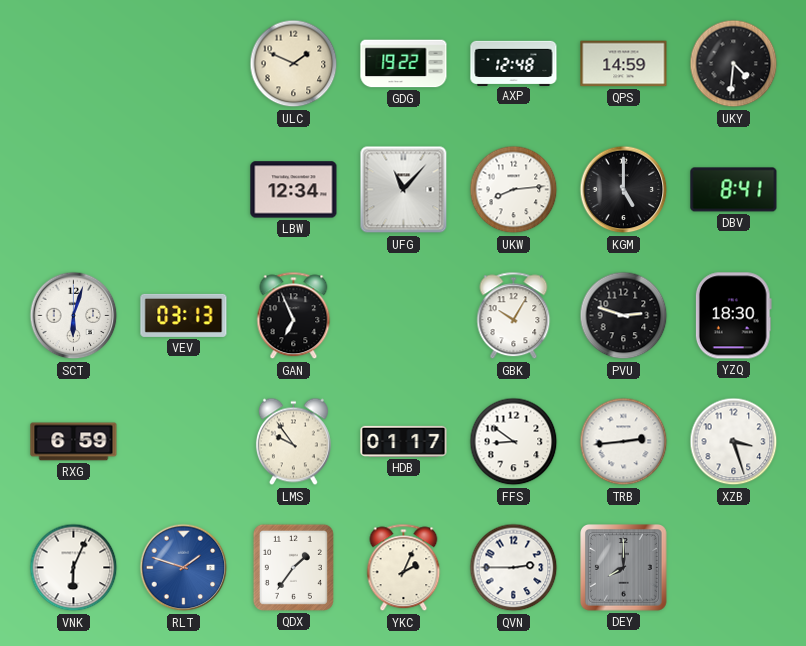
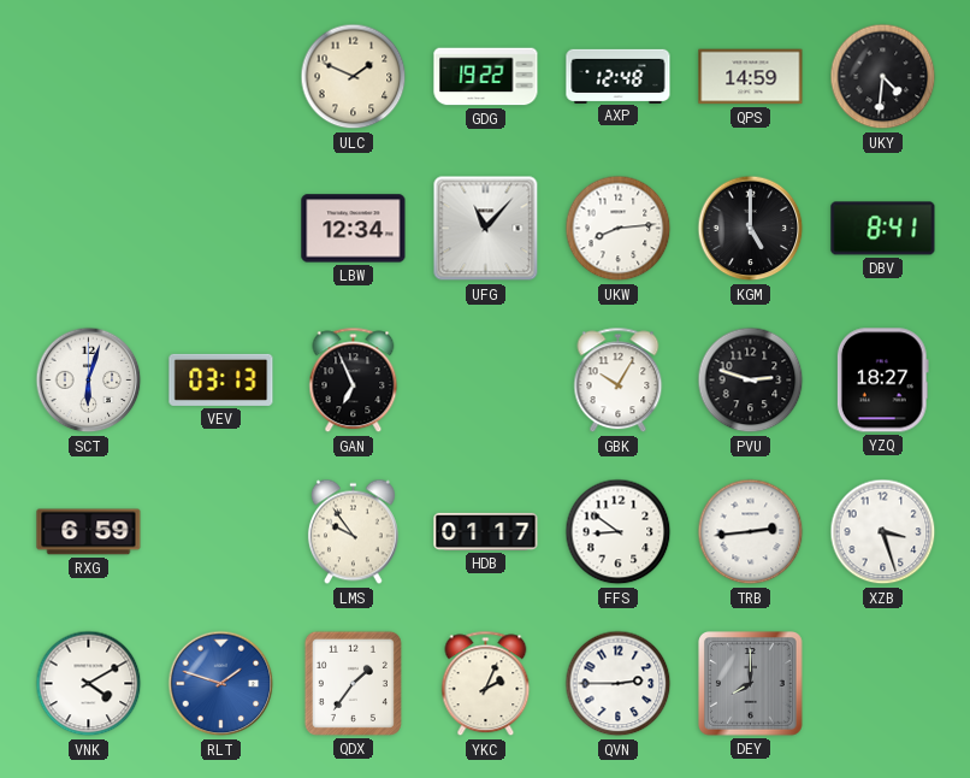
YZQ: 18:30 -> 18:27
VNK: 6:04 -> 4:10
